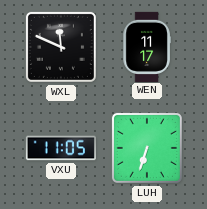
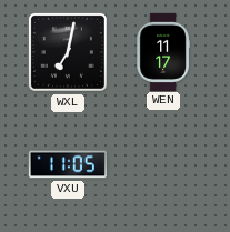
WXL: 11:49 -> 7:02
LUH: 6:33 -> none
